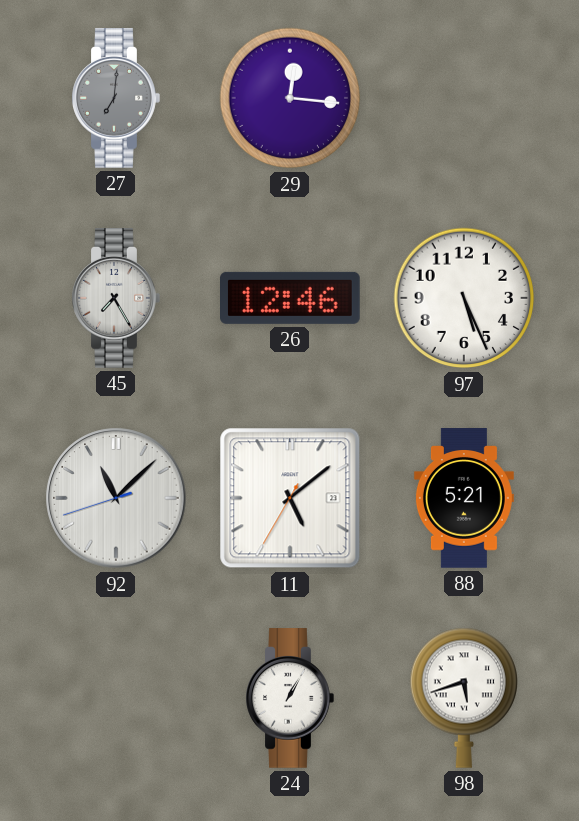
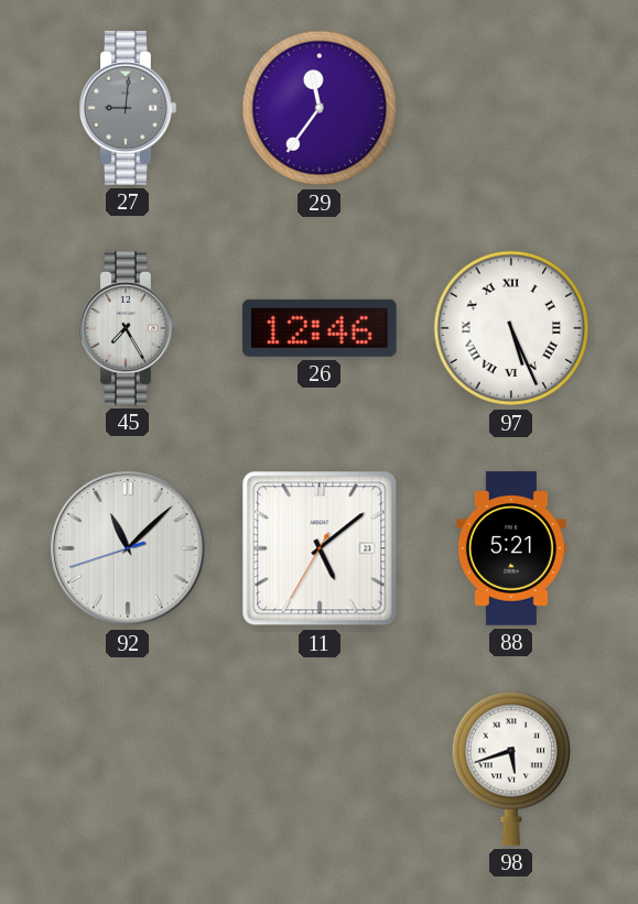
27: 7:01 -> 9:01
29: 12:16 -> 11:36
97 numerals: Arabic -> Roman
24: 1:05 -> none
